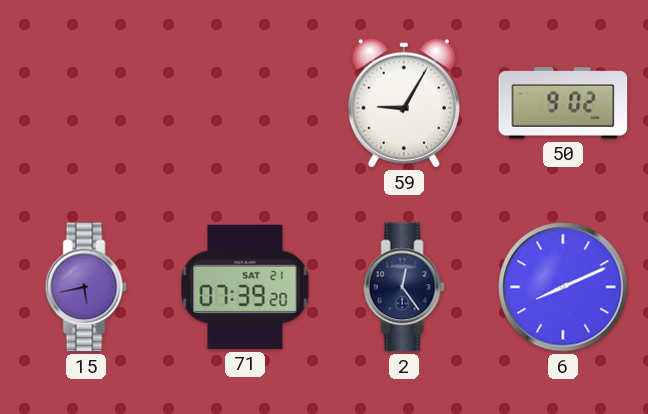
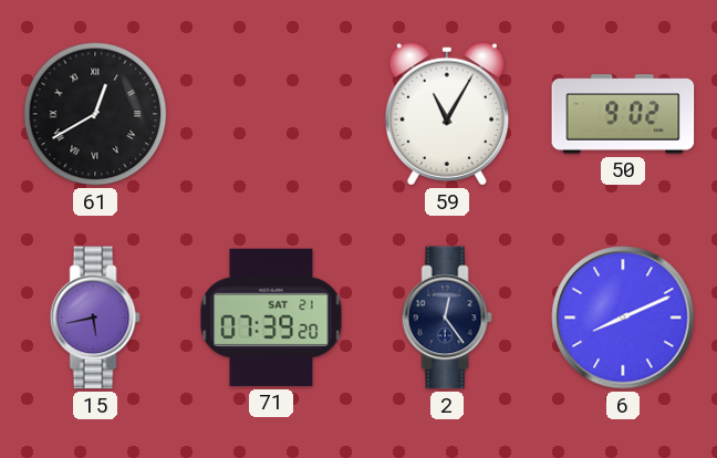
61: none -> 12:40
59: 9:05 -> 11:05
